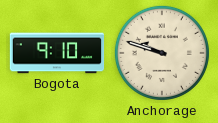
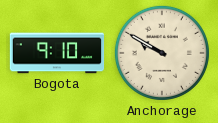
Anchorage: 9:48 -> 9:50
